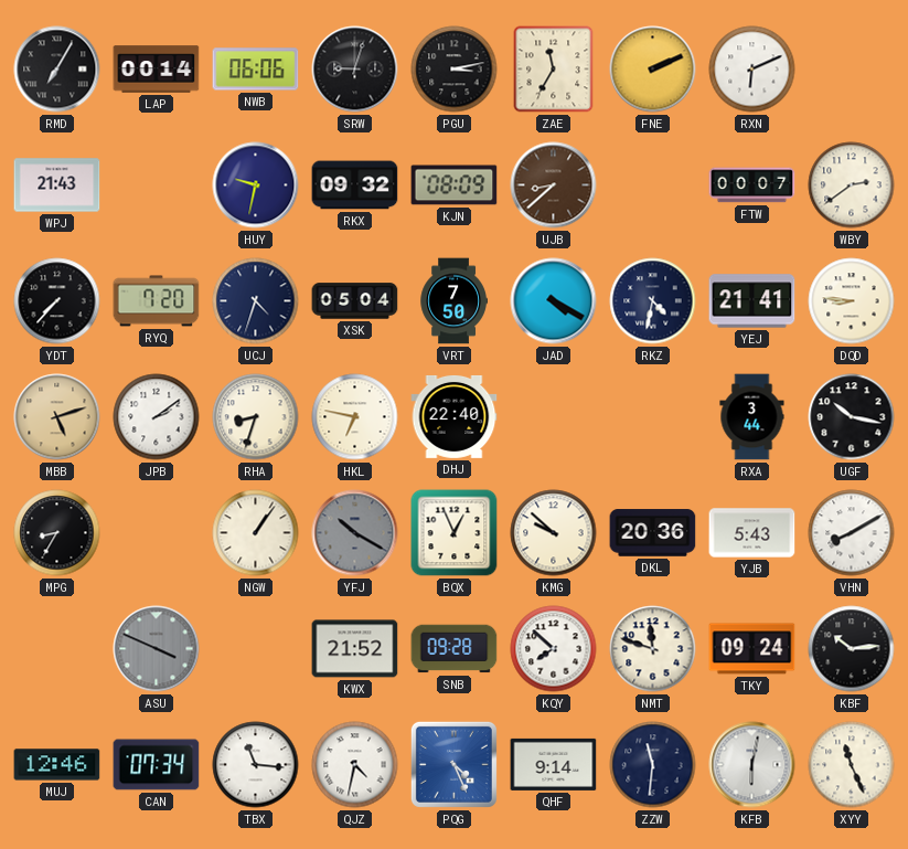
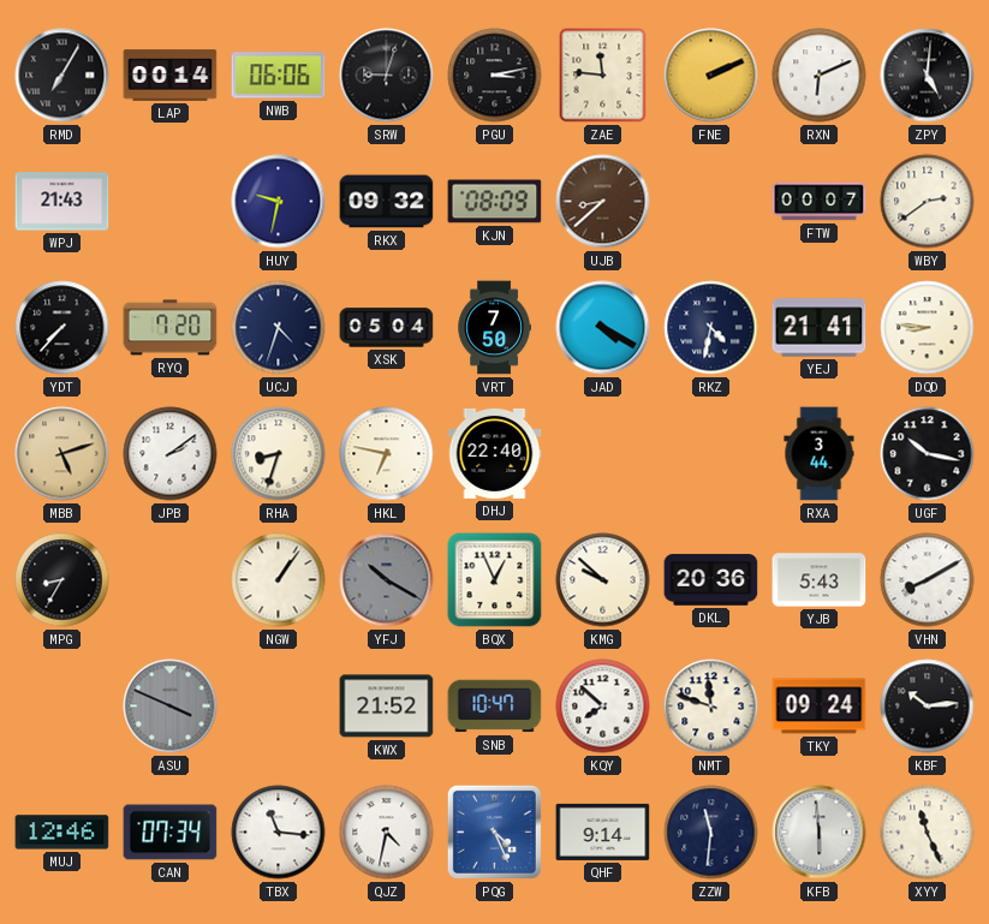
ZAE: 11:35 -> 11:46
ZPY: none -> 5:01
SNB: 09:28 -> 10:47
KFB: 6:02 -> 5:59
